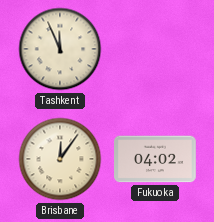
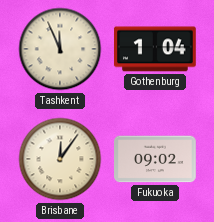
Gothenburg: none -> 1:04
Fukuoka: 04:02 -> 09:02
